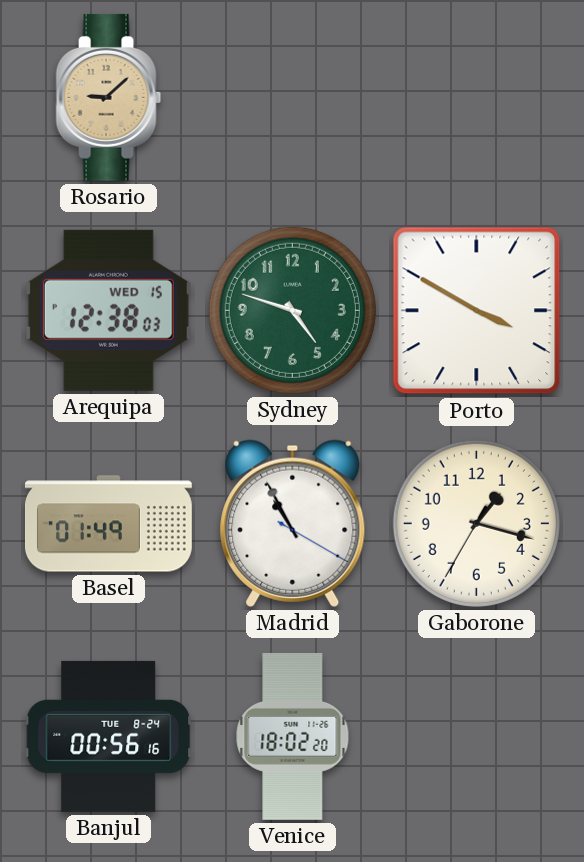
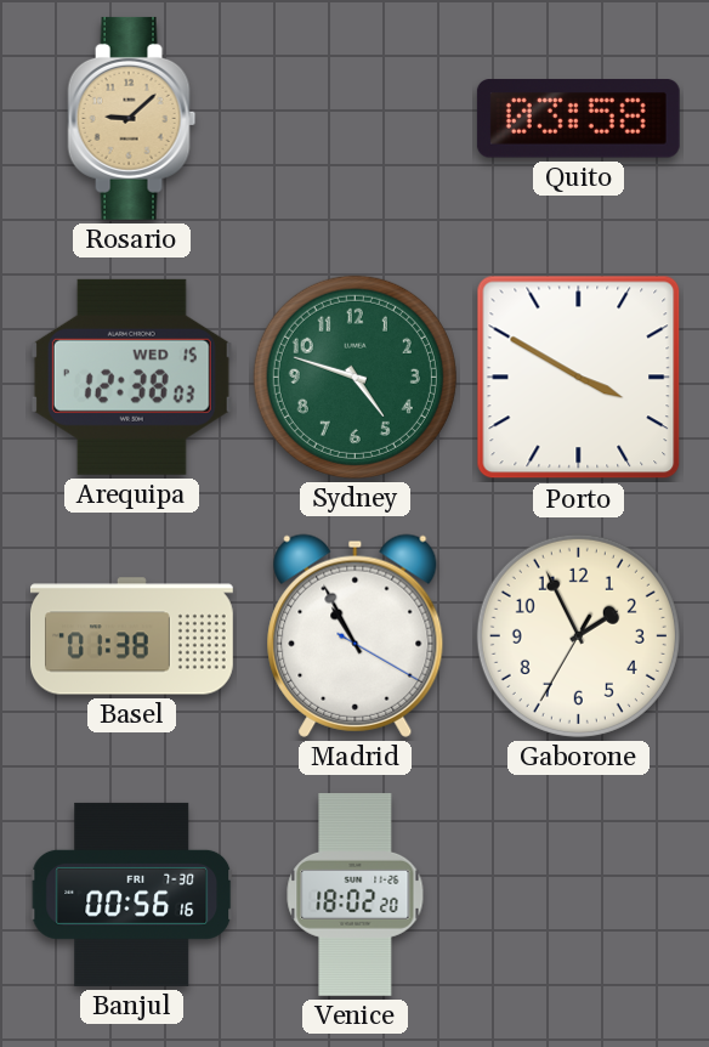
Quito: none -> 03:58
Basel: 01:49 -> 01:38
Gaborone: 1:17 -> 1:55
Banjul date: TUE 8-24 -> FRI 7-30
